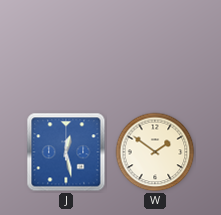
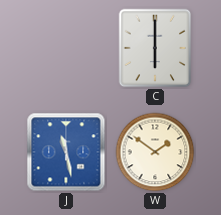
C: none -> 6:00
J: 12:28 -> 11:28
